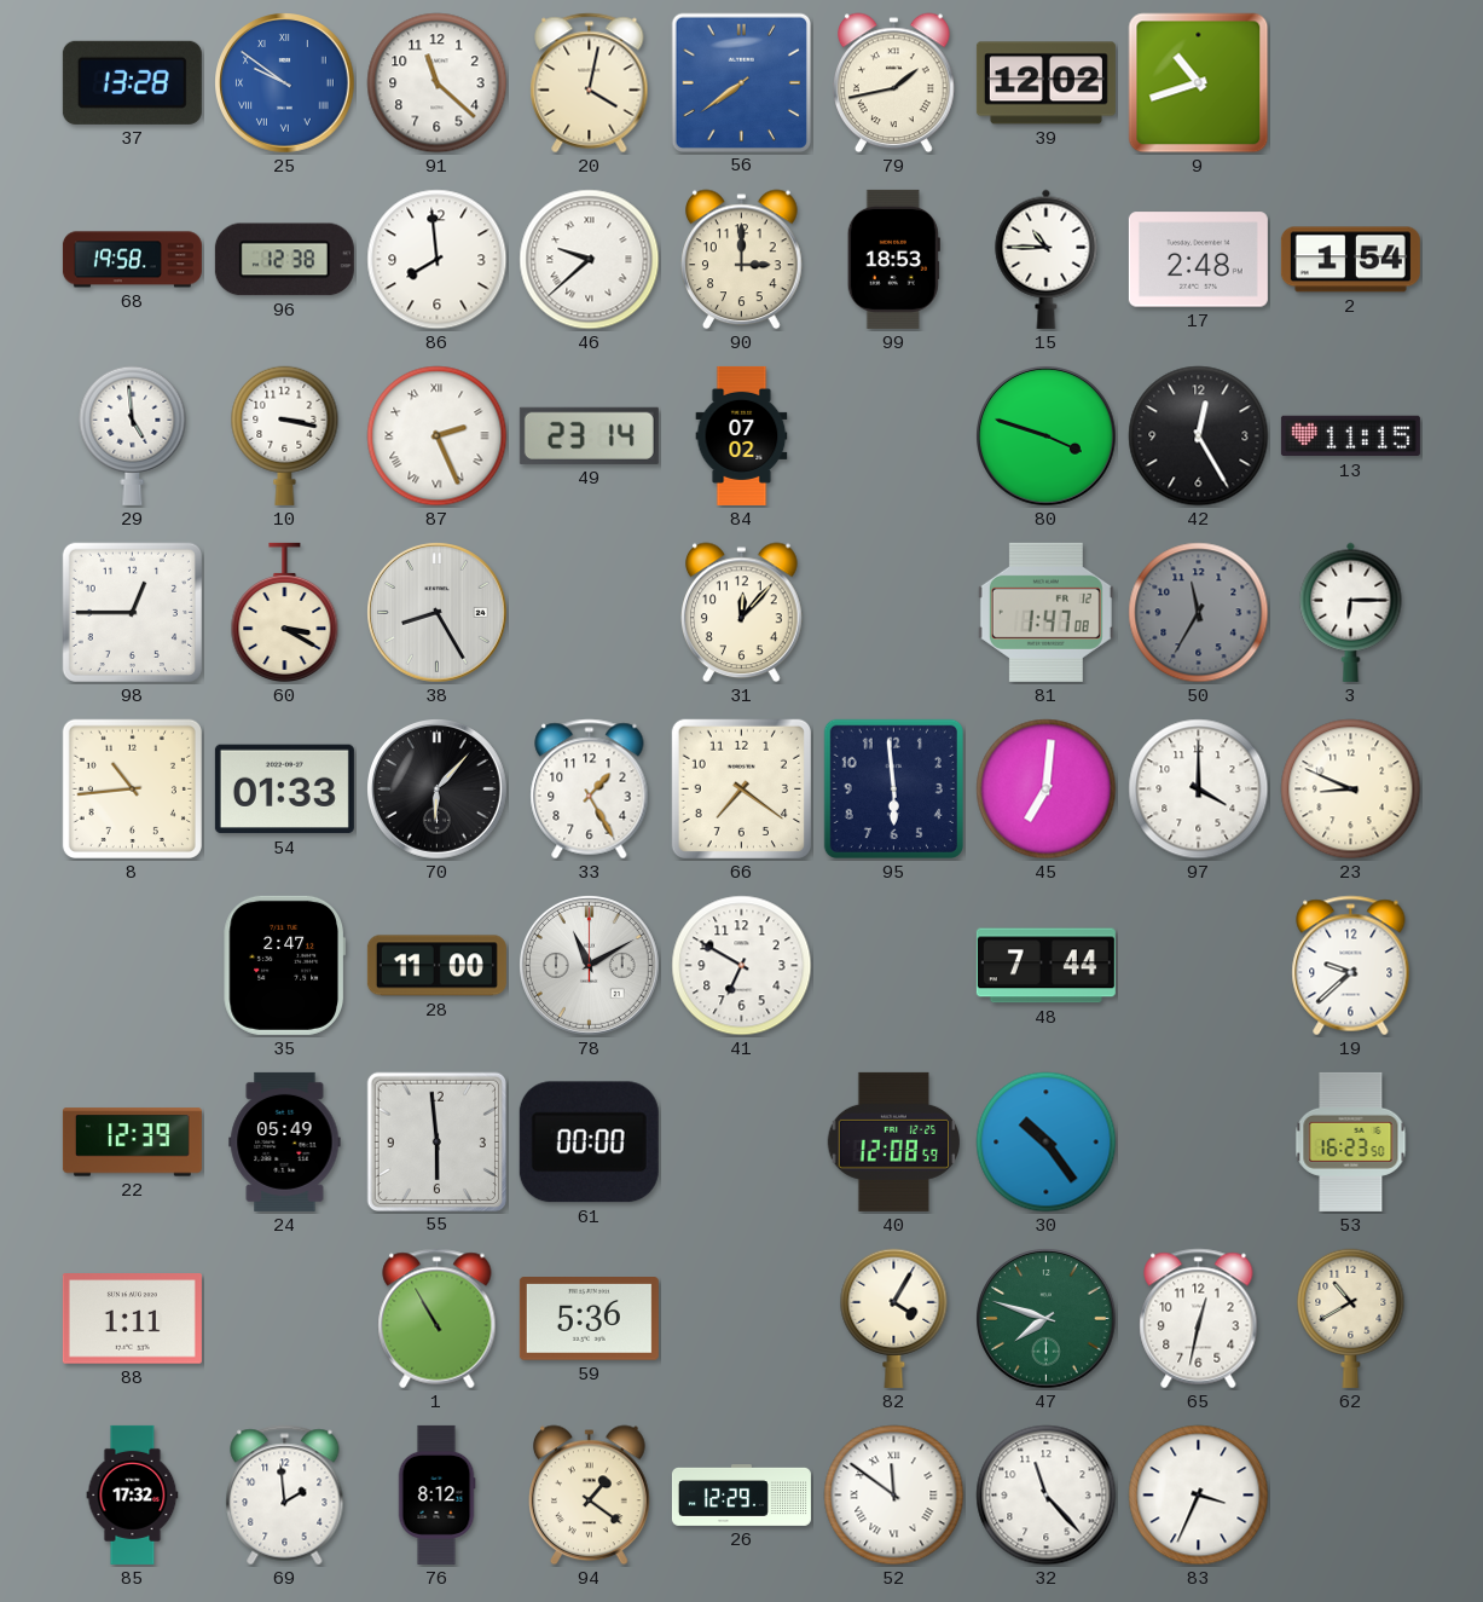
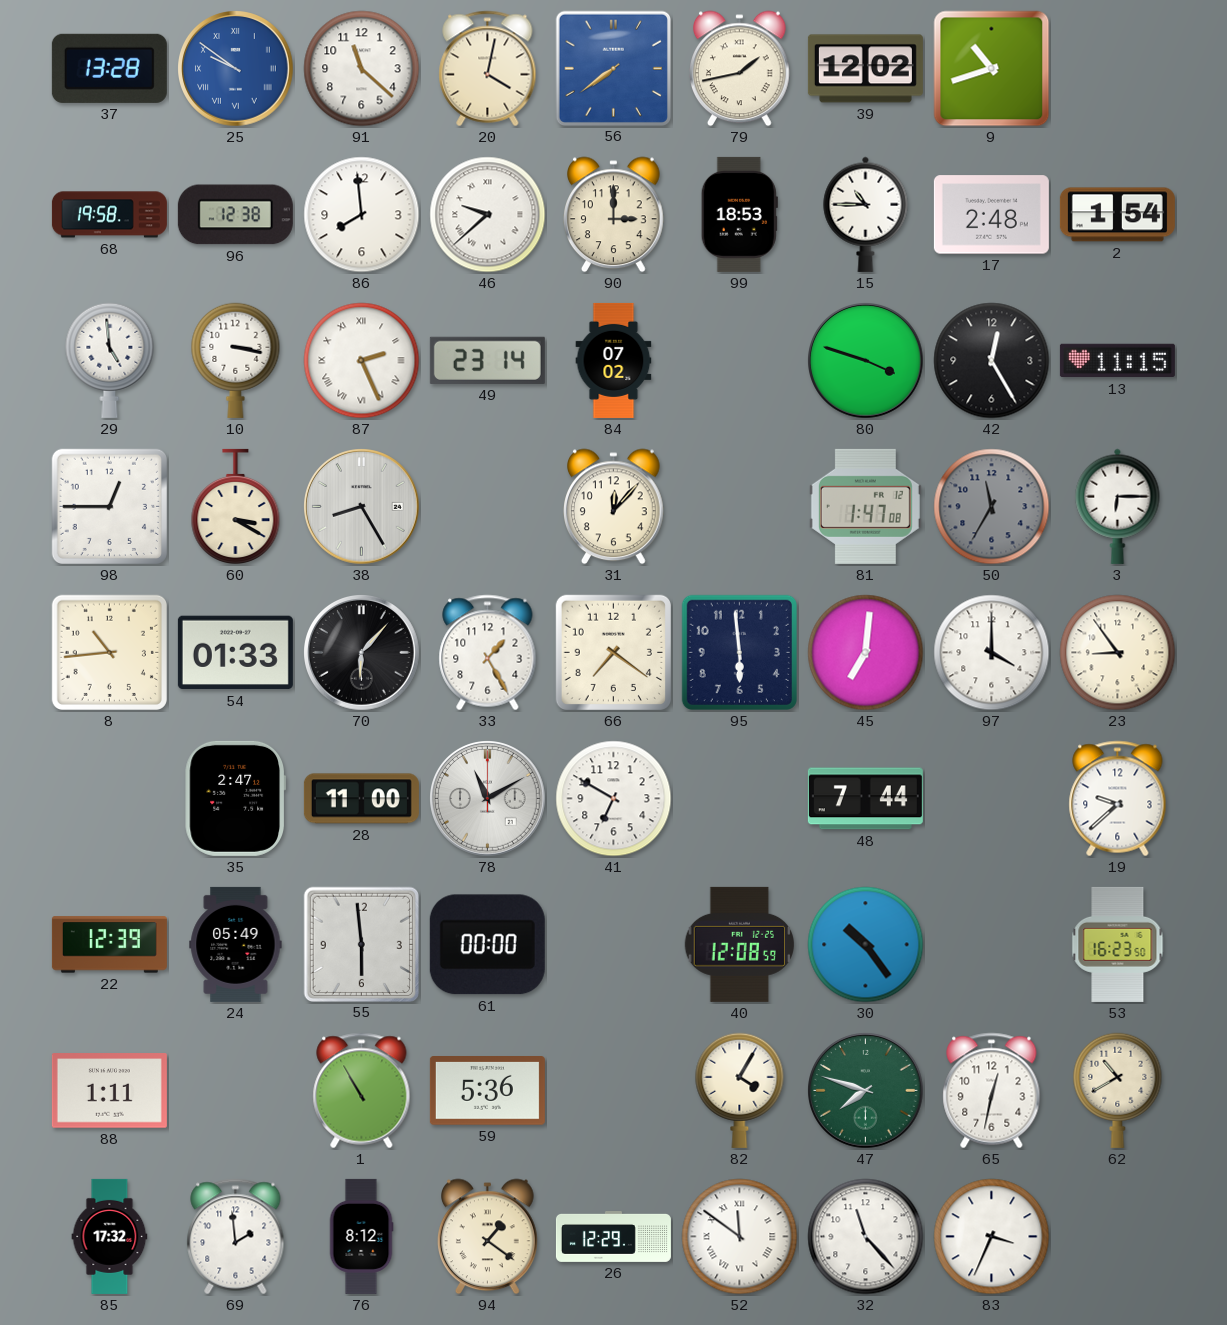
23: 8:49 -> 8:54
